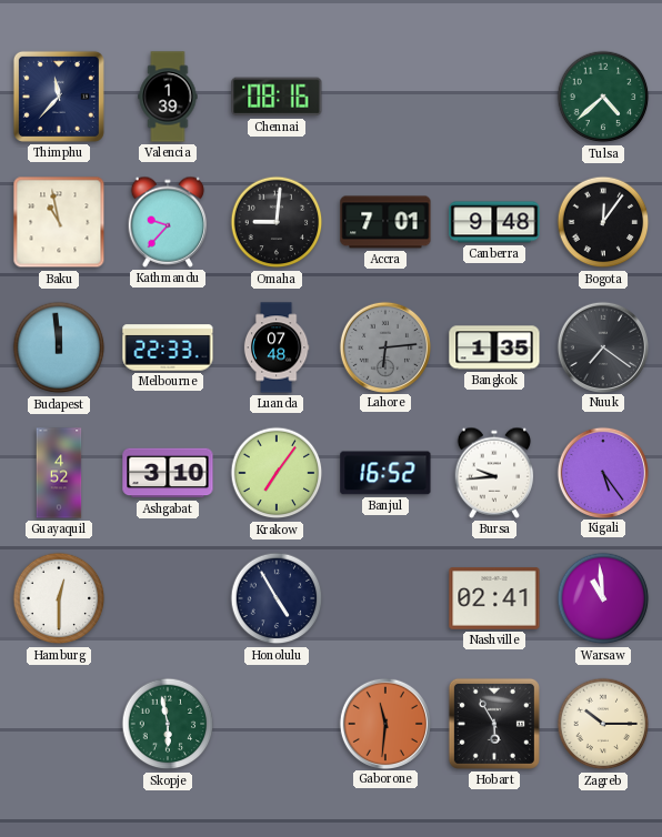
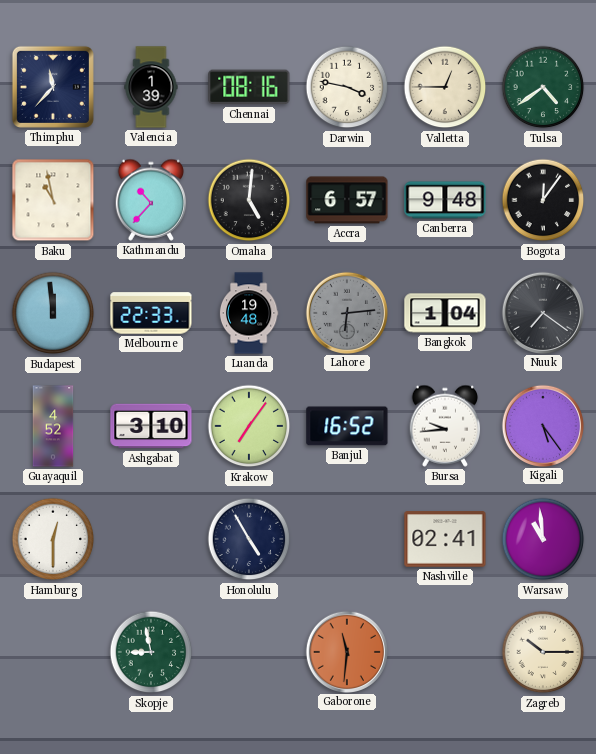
Darwin: none -> 3:47
Valletta: none -> 12:45
Tulsa: 4:38 -> 4:39
Kathmandu: 9:37 -> 10:37
Omaha: 9:01 -> 5:01
Accra: 7:01 -> 6:57
Luanda: 07:48 -> 19:48
Bangkok: 1:35 -> 1:04
Skopje: 5:58 -> 8:58
Hobart: 5:55 -> none
